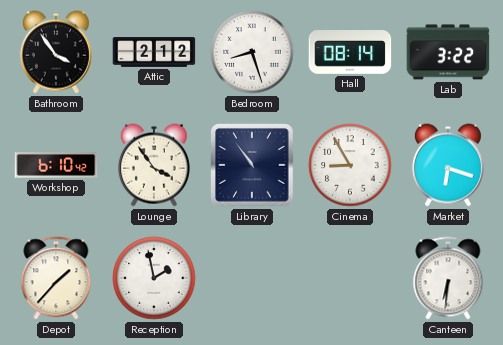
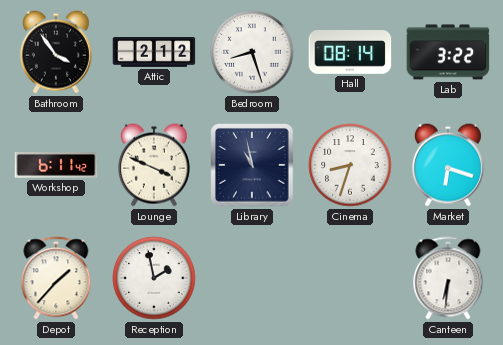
Workshop: 6:10 -> 6:11
Lounge: 3:54 -> 3:49
Library: 10:54 -> 10:58
Cinema: 8:55 -> 8:33
